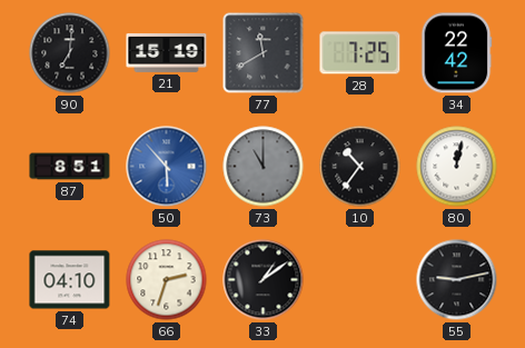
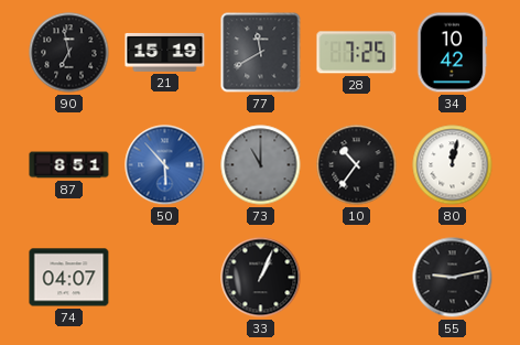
90: 7:01 -> 6:58
34: 22:42 -> 10:42
74: 04:10 -> 04:07
66: 2:33 -> none
33: 1:09 -> 1:04
